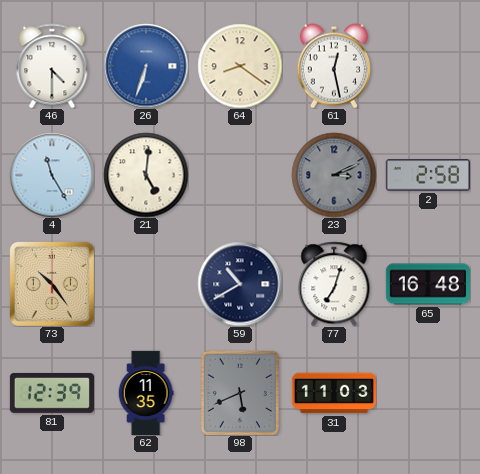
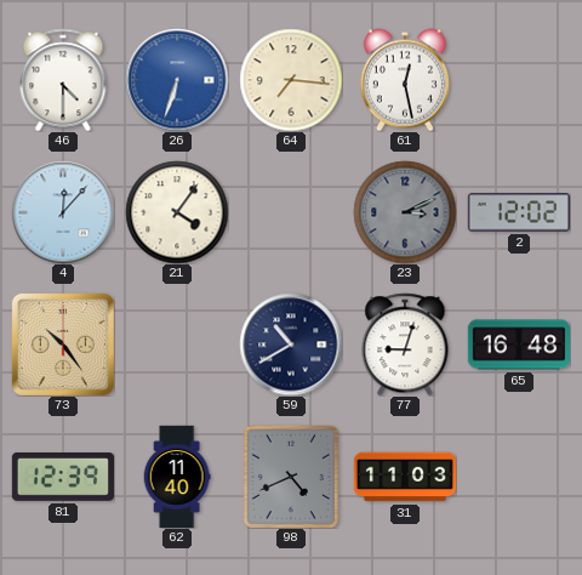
64: 8:21 -> 7:16
4: 11:25 -> 12:07
21: 5:01 -> 4:06
2: 2:58 -> 12:02
77: 7:03 -> 9:03
62: 11:35 -> 11:40
98: 5:41 -> 4:41
